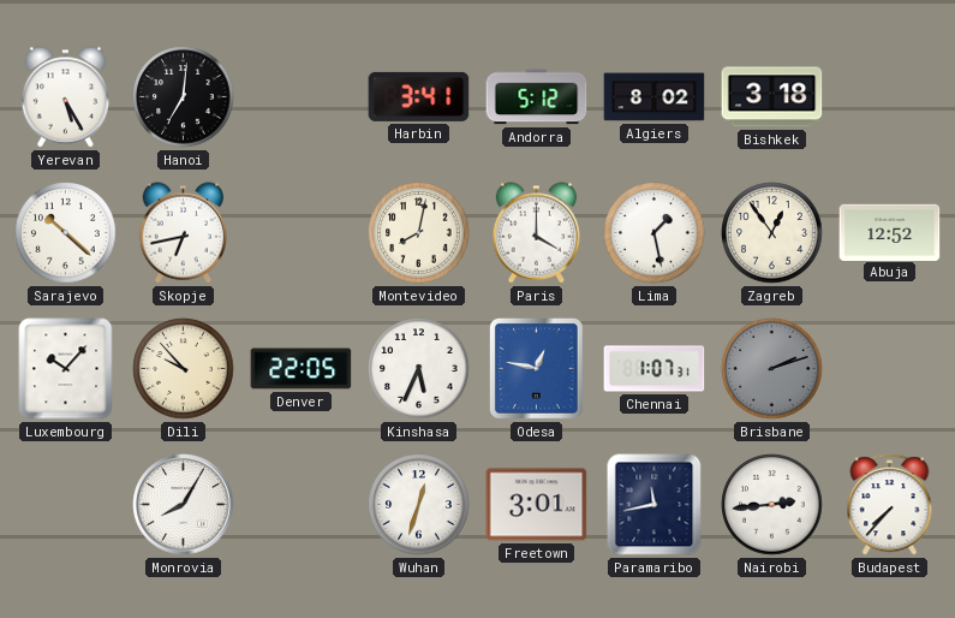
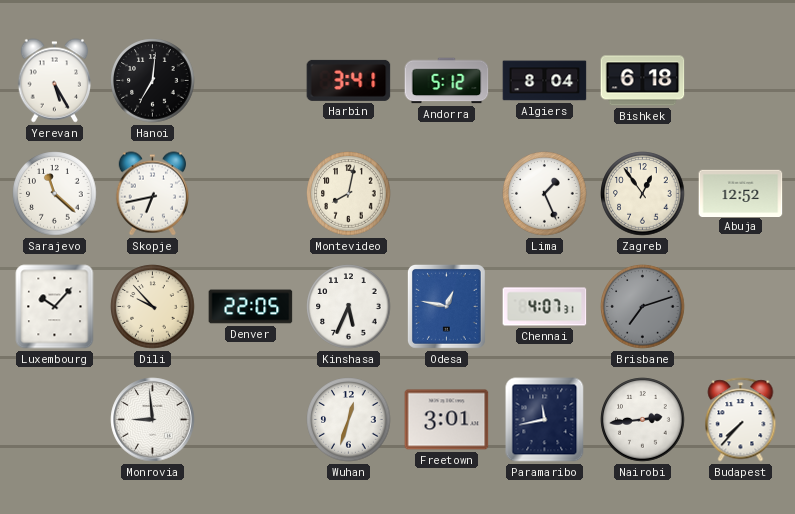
Algiers: 8:02 -> 8:04
Bishkek: 3:18 -> 6:18
Sarajevo: 10:22 -> 11:22
Paris: 4:00 -> none
Lima: 1:28 -> 1:26
Chennai: 1:07 -> 4:07
Brisbane: 2:12 -> 7:12
Monrovia: 8:05 -> 8:59
